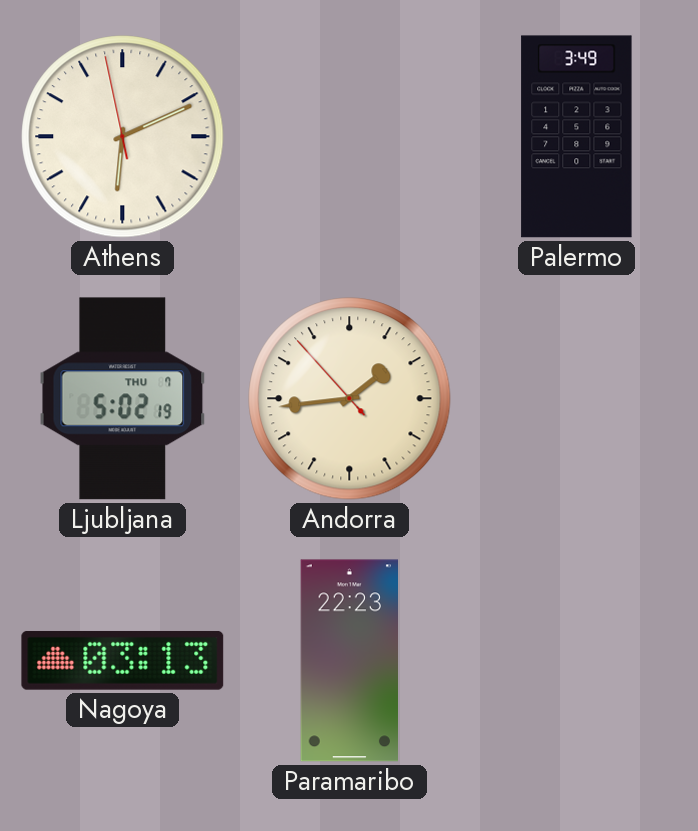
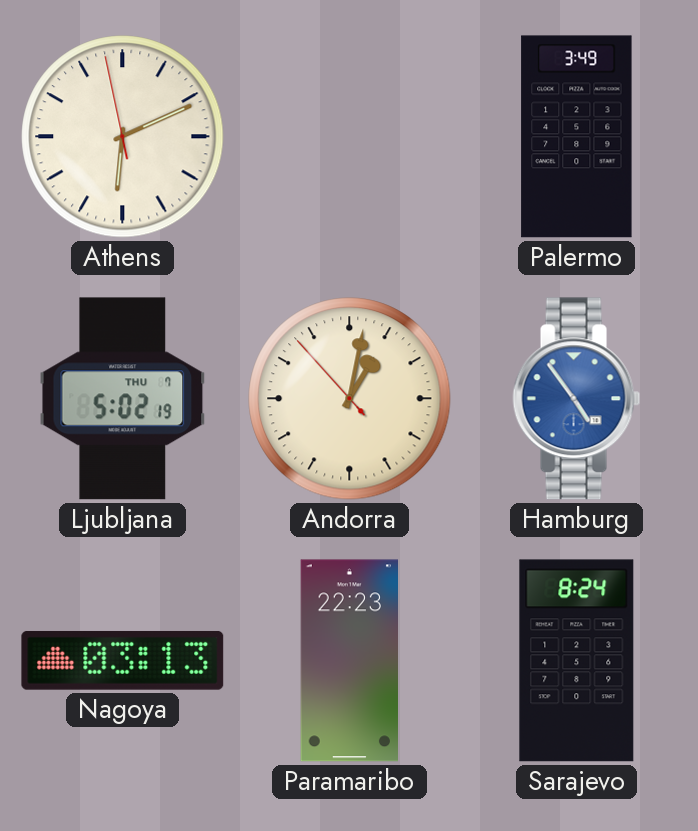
Andorra: 1:43 -> 1:01
Hamburg: none -> 4:54
Sarajevo: none -> 8:24
